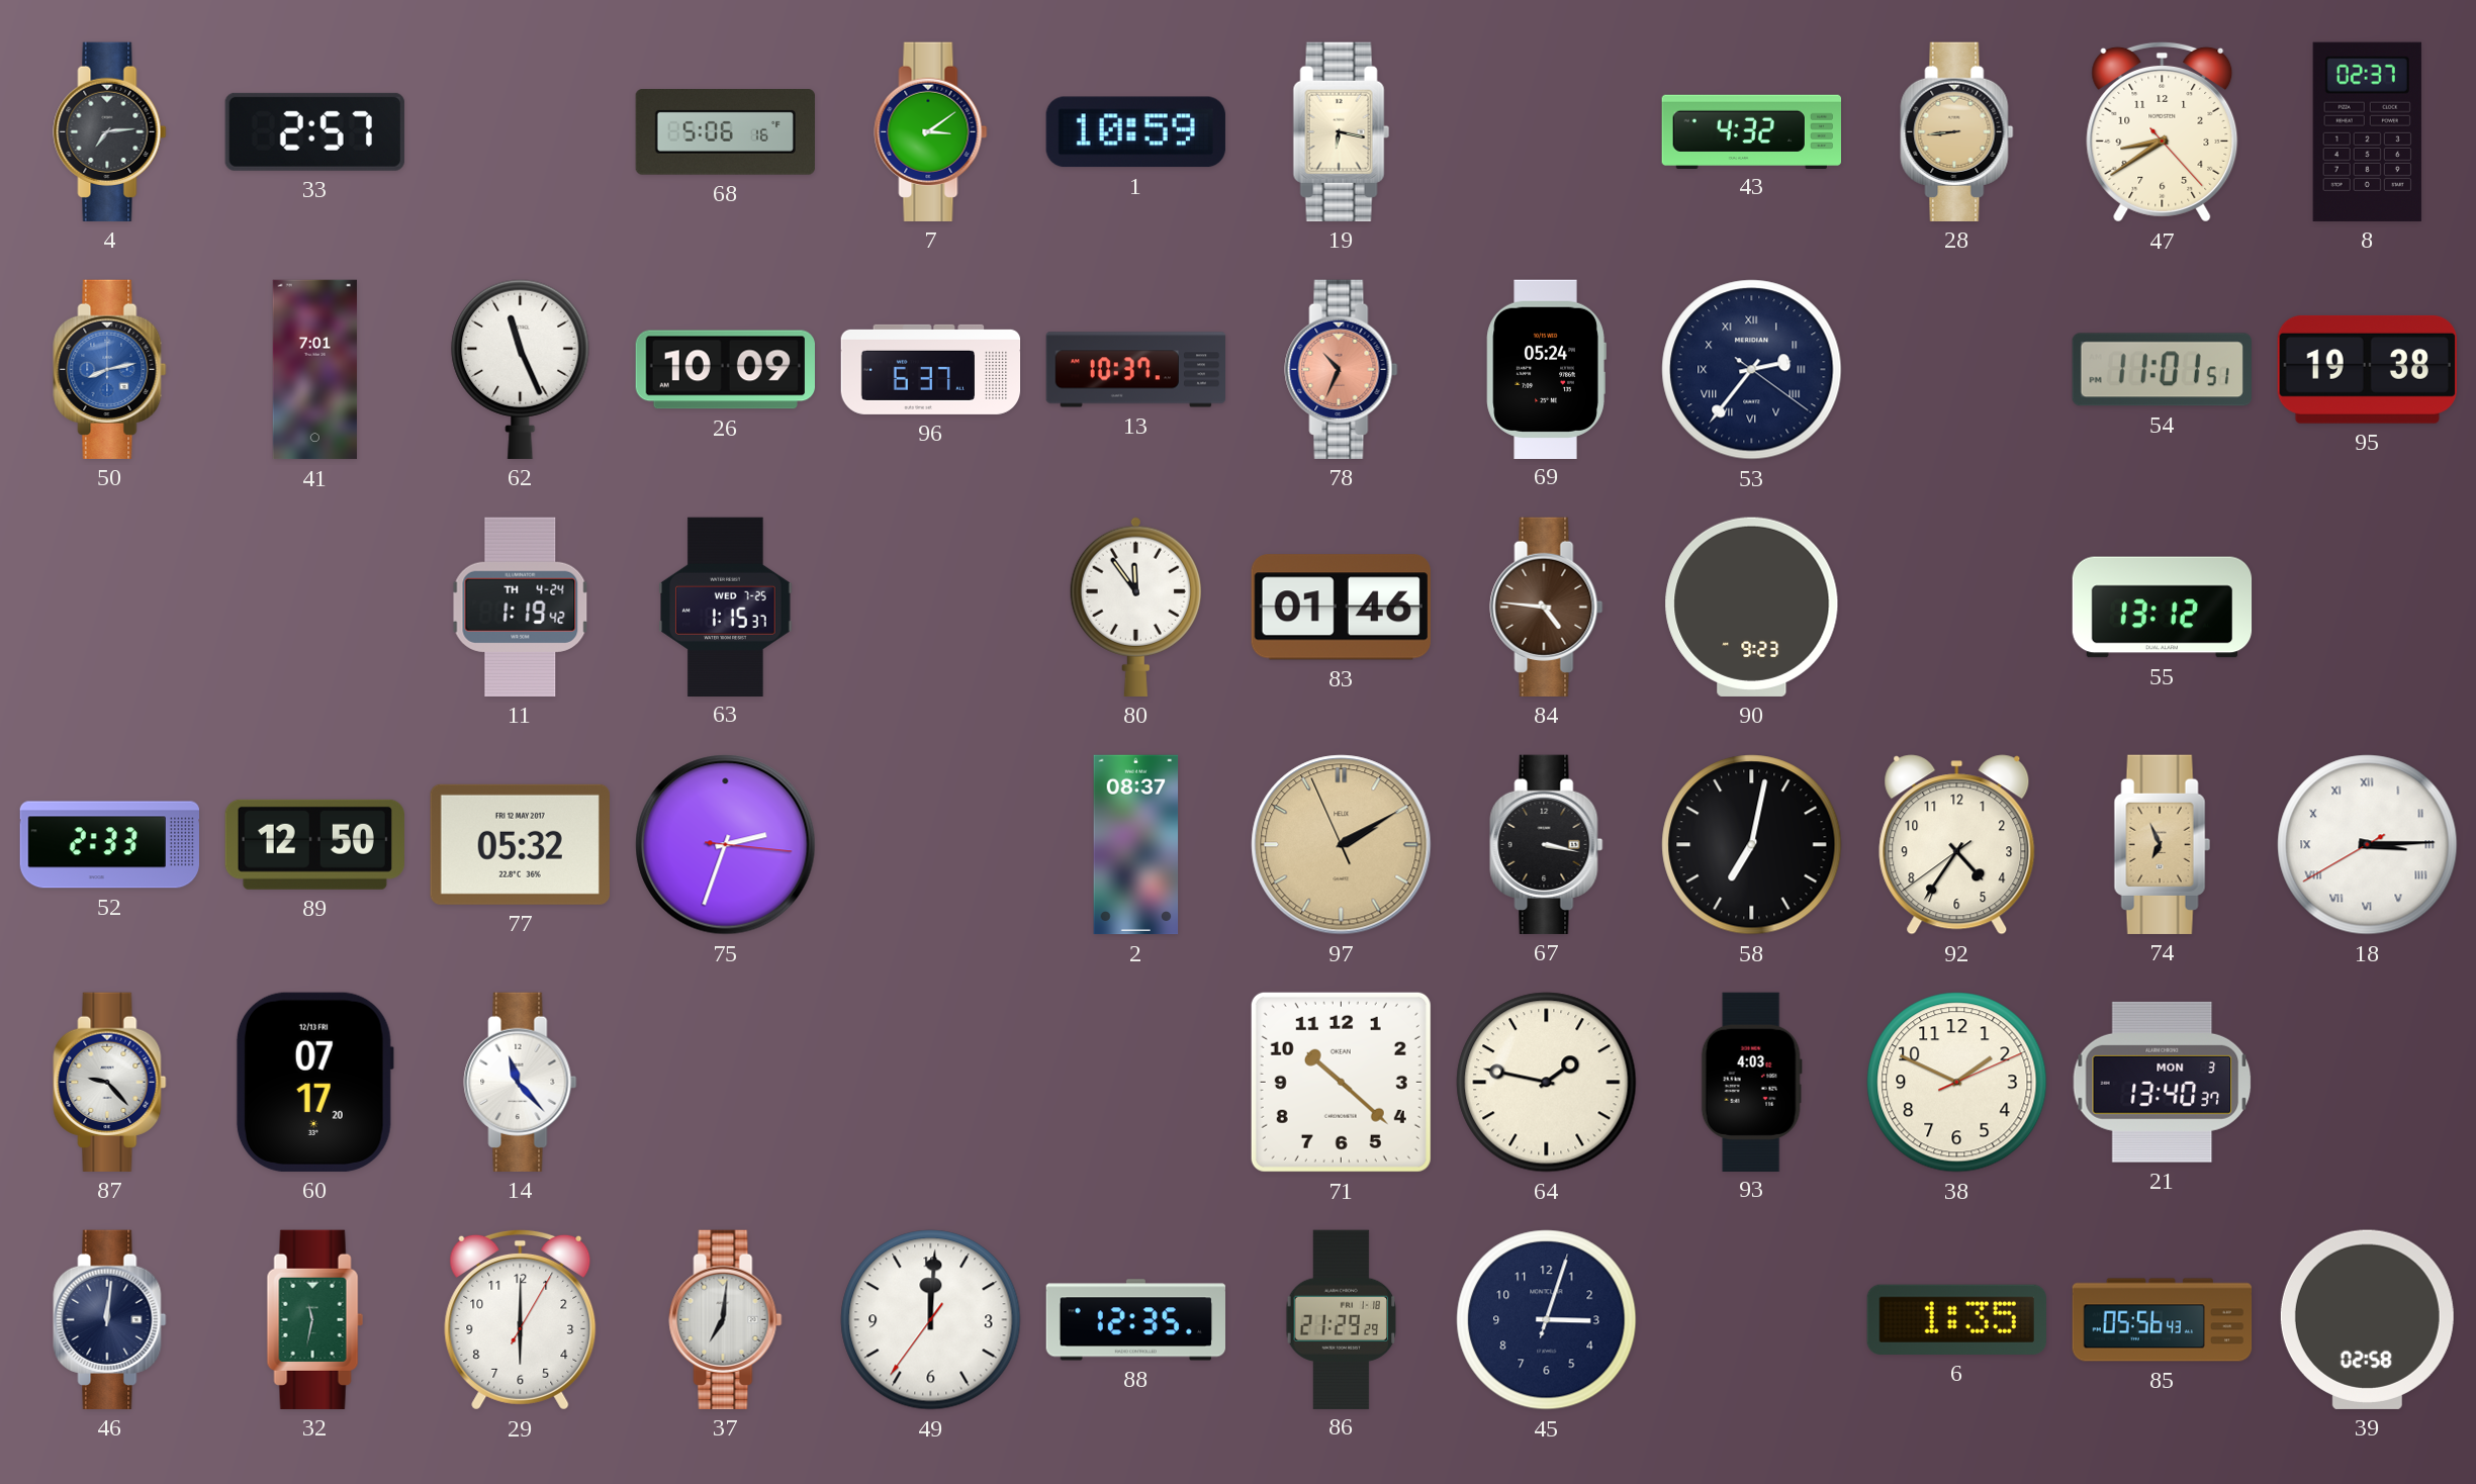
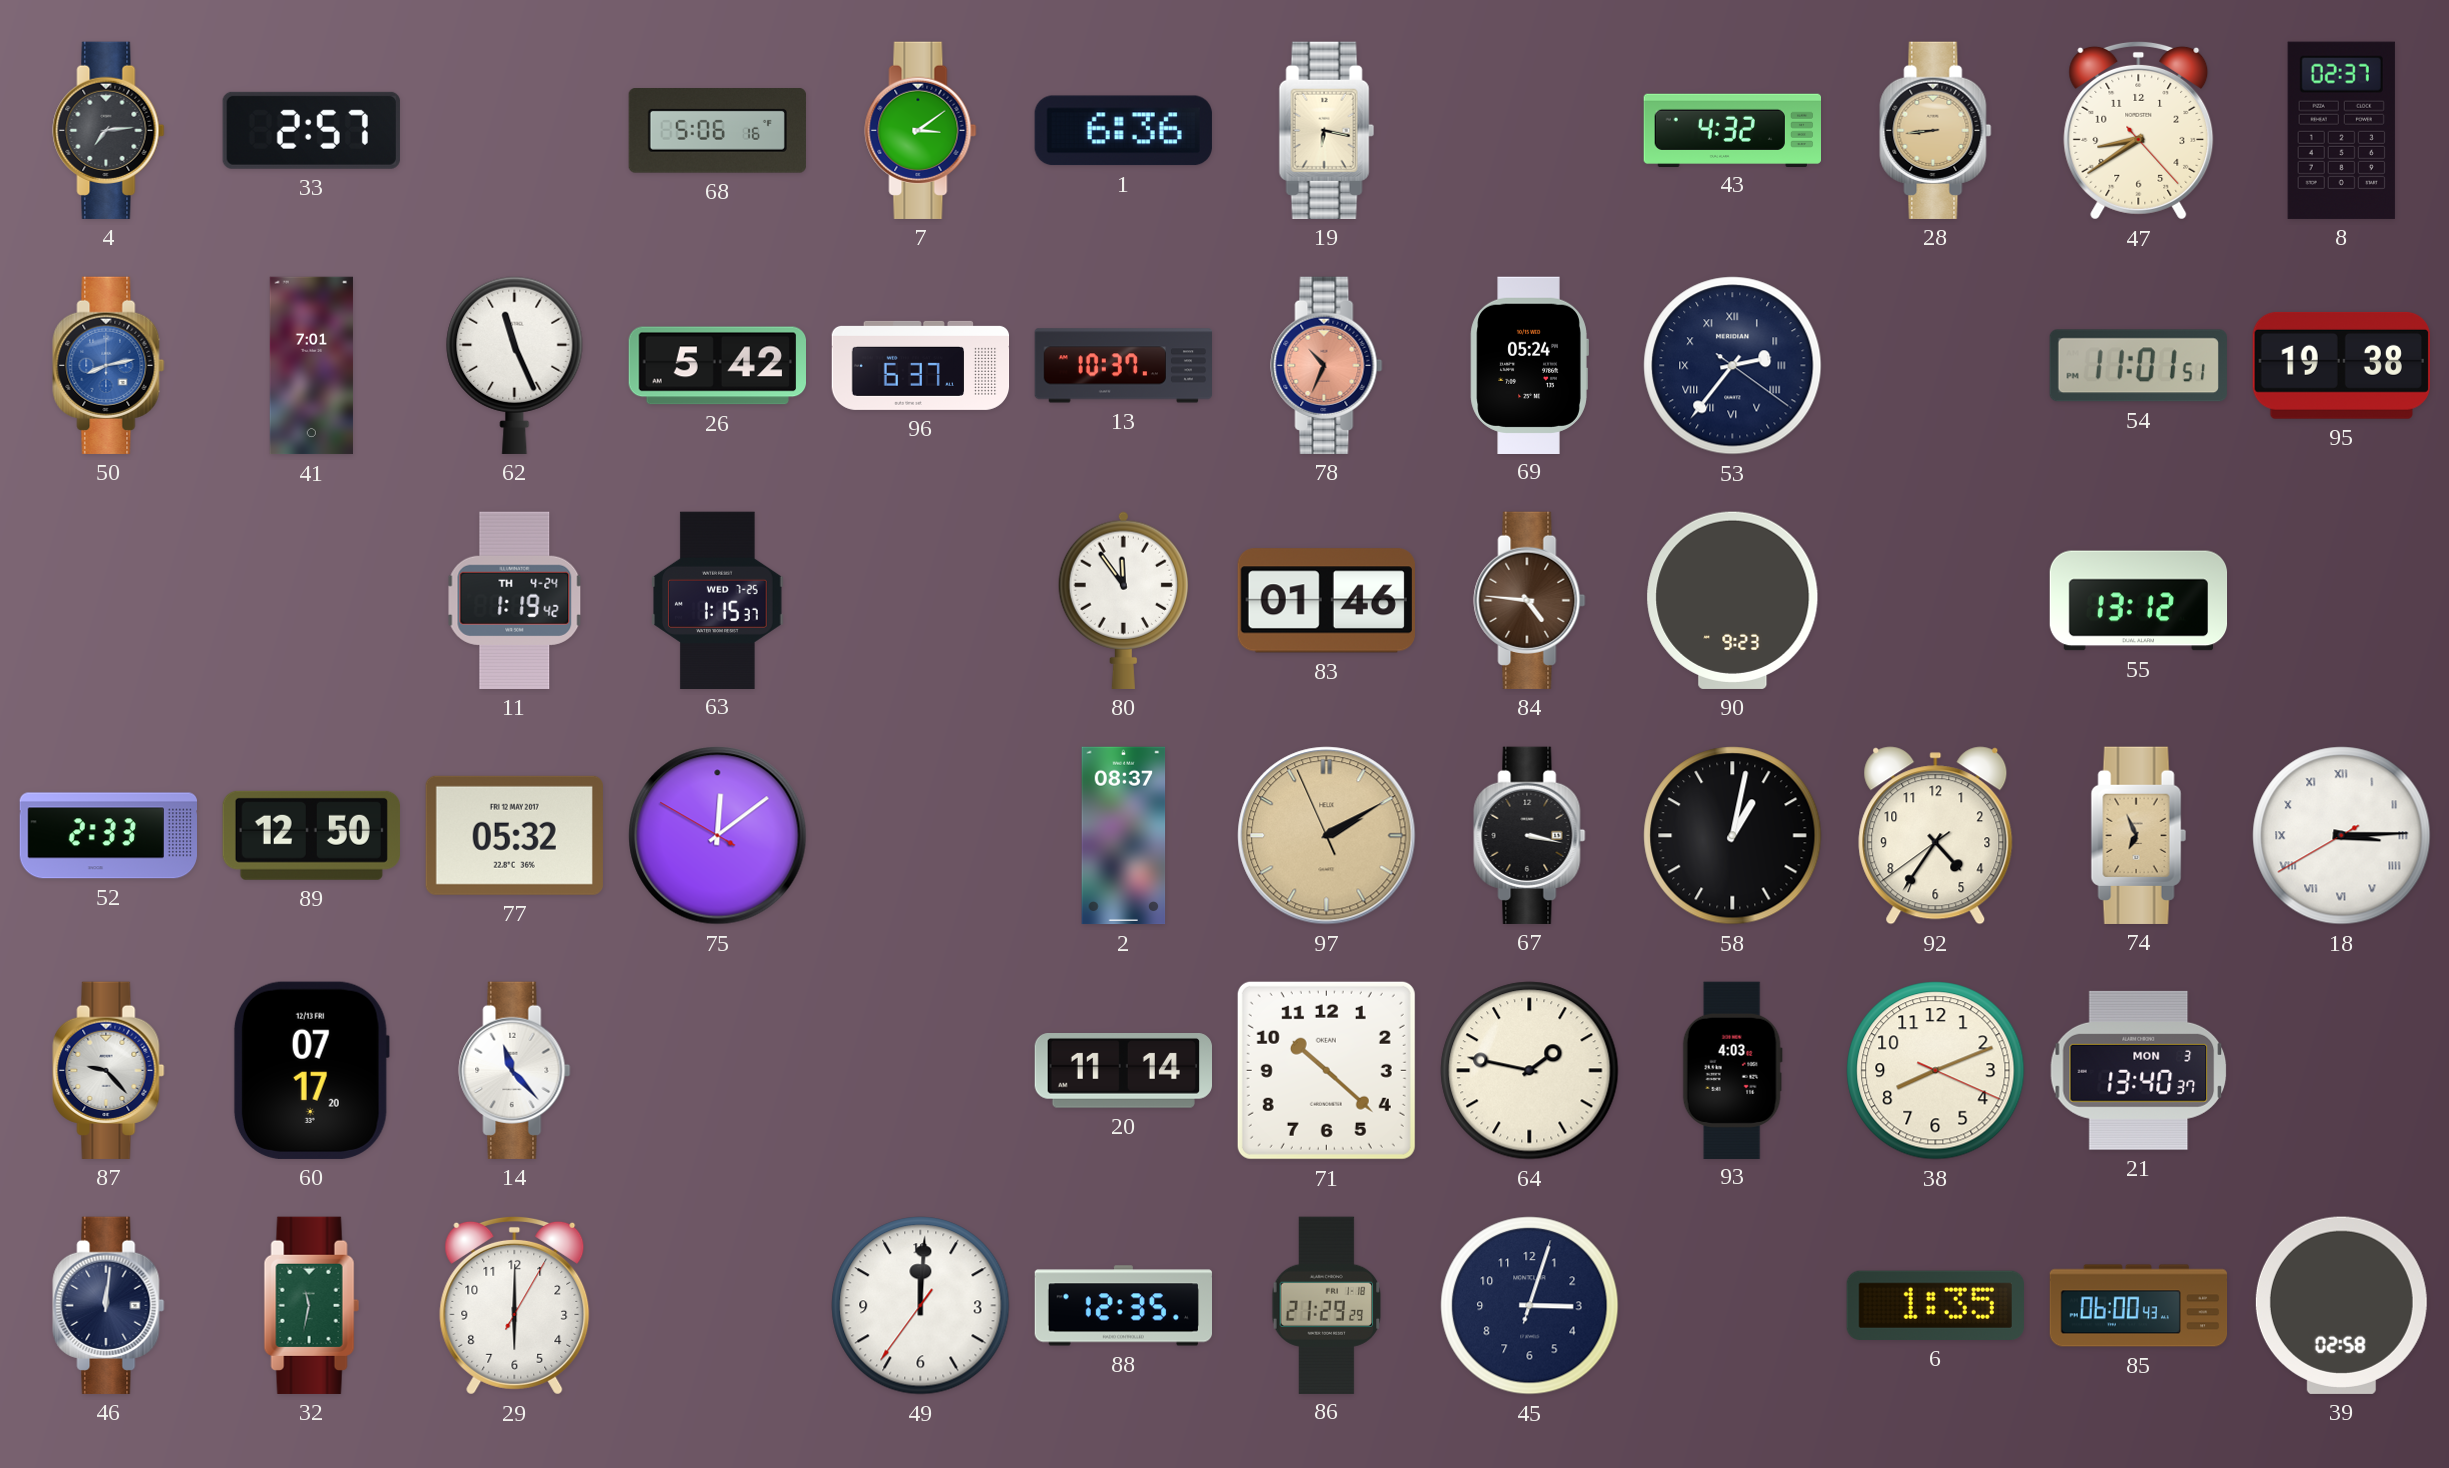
1: 10:59 -> 6:36
26: 10:09 -> 5:42
75: 2:33 -> 12:08
58: 7:02 -> 1:02
20: none -> 11:14
38: 1:49 -> 8:11
37: 7:01 -> none
85: 05:56 -> 06:00
